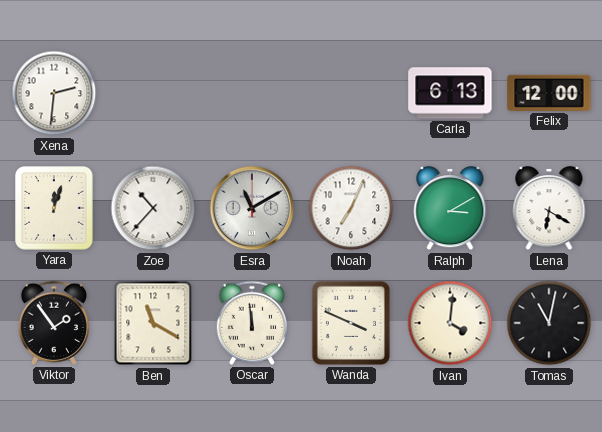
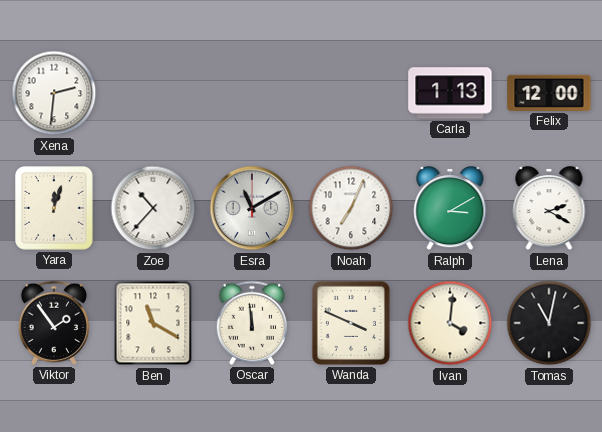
Carla: 6:13 -> 1:13
Lena: 6:20 -> 2:20
